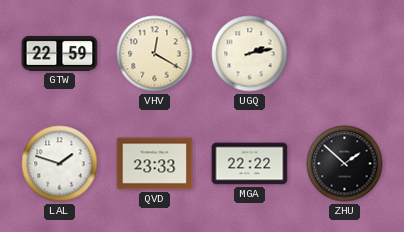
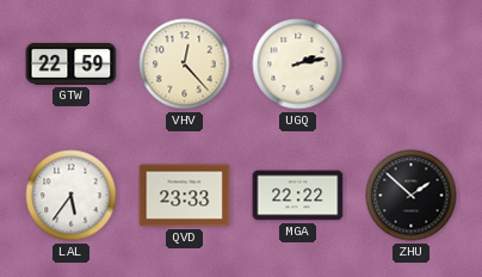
VHV: 12:20 -> 12:23
LAL: 1:48 -> 5:36
